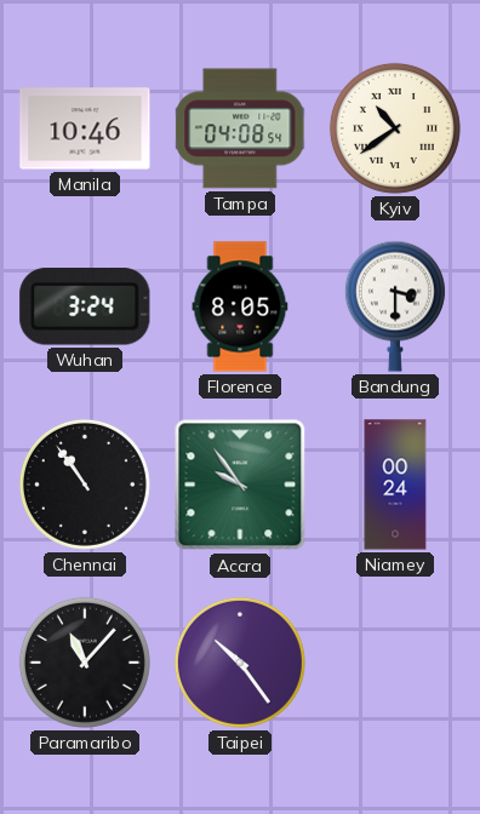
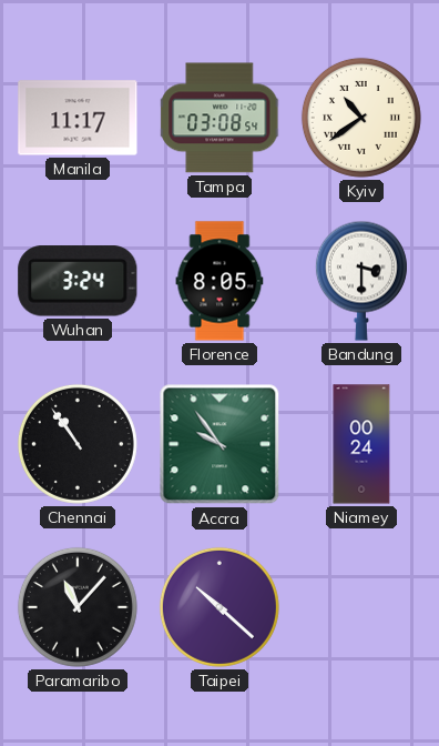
Manila: 10:46 -> 11:17
Tampa: 04:08 -> 03:08
Taipei: 10:24 -> 10:22
